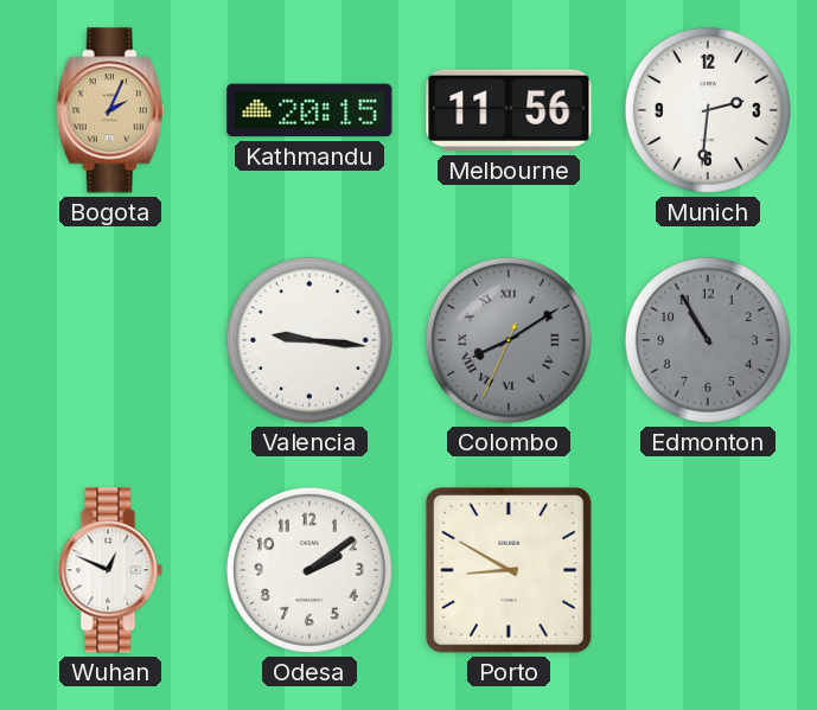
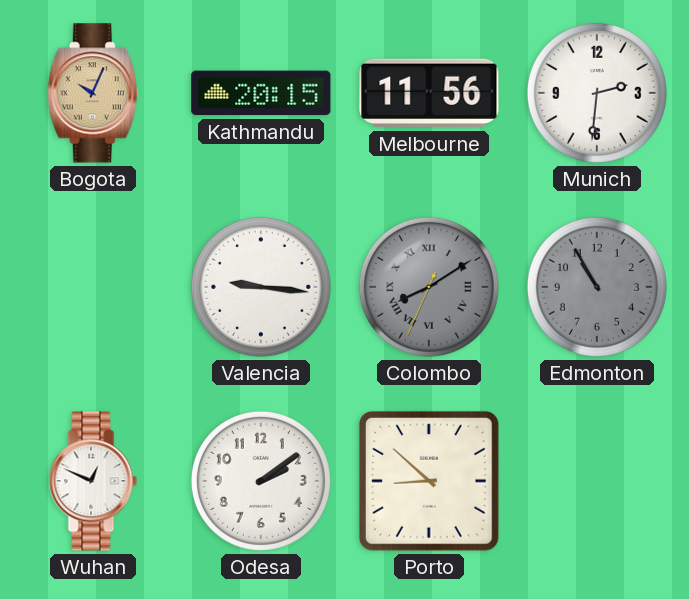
Bogota: 2:04 -> 10:04
Porto: 8:50 -> 8:52
